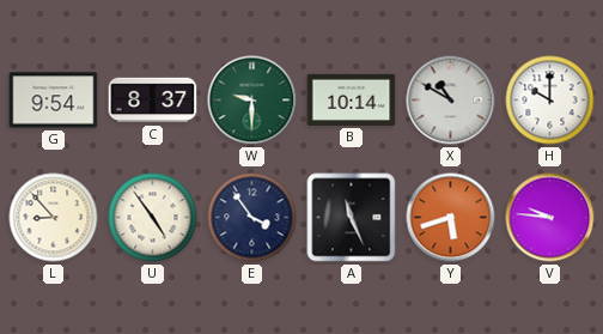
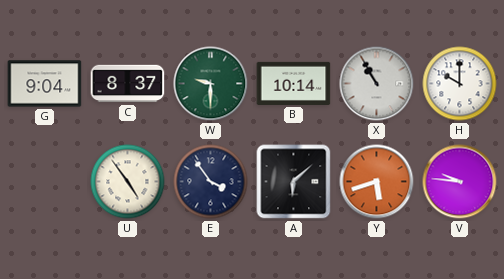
G: 9:54 -> 9:04
X: 10:50 -> 10:55
L: 8:53 -> none
A: 11:26 -> 6:08
